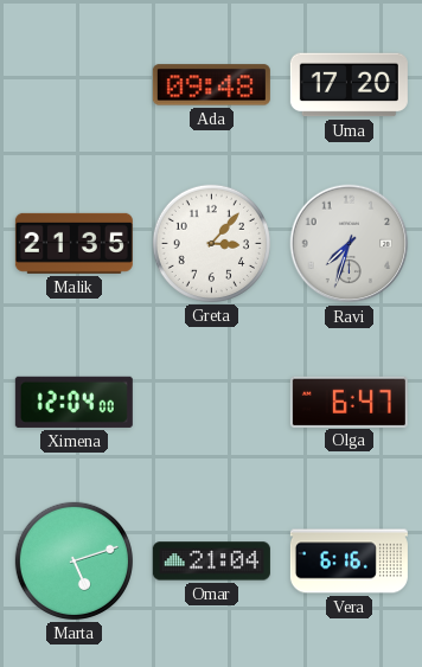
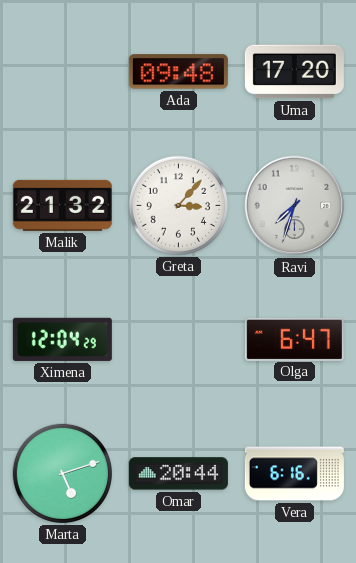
Malik: 21:35 -> 21:32
Ximena: 12:04:00 -> 12:04:29
Omar: 21:04 -> 20:44
